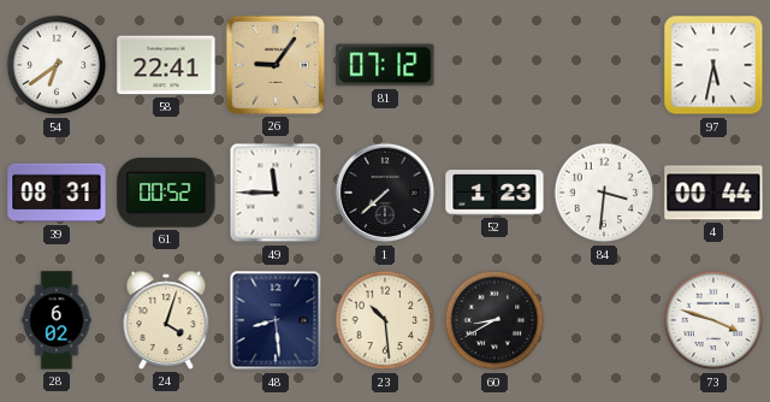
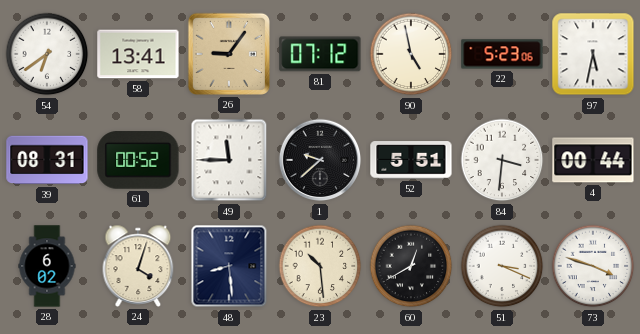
58: 22:41 -> 13:41
90: none -> 4:58
22: none -> 5:23
1: 7:38 -> 9:38
52: 1:23 -> 5:51
60: 8:40 -> 12:40
51: none -> 3:19
